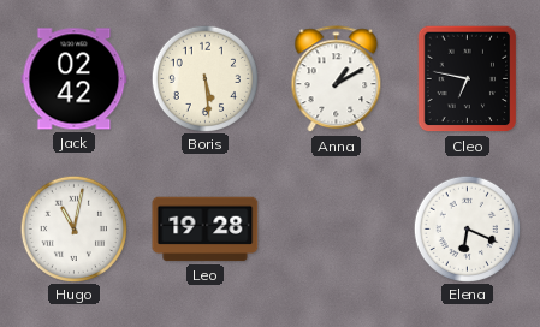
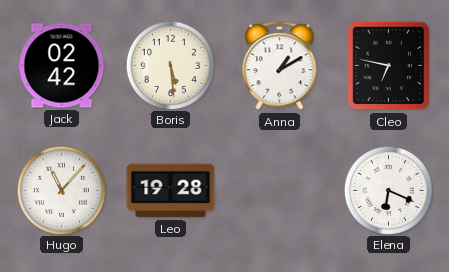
Hugo: 11:02 -> 11:07
